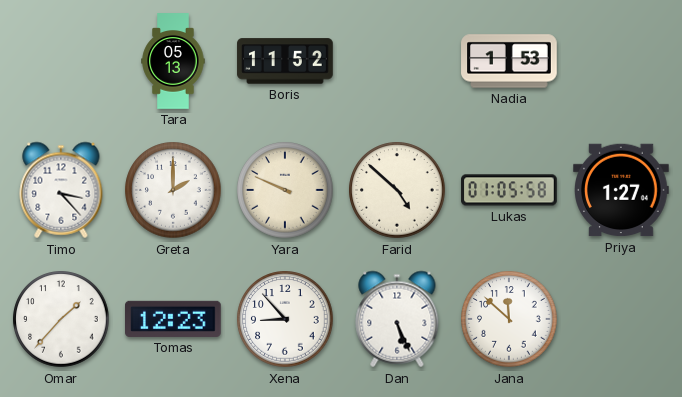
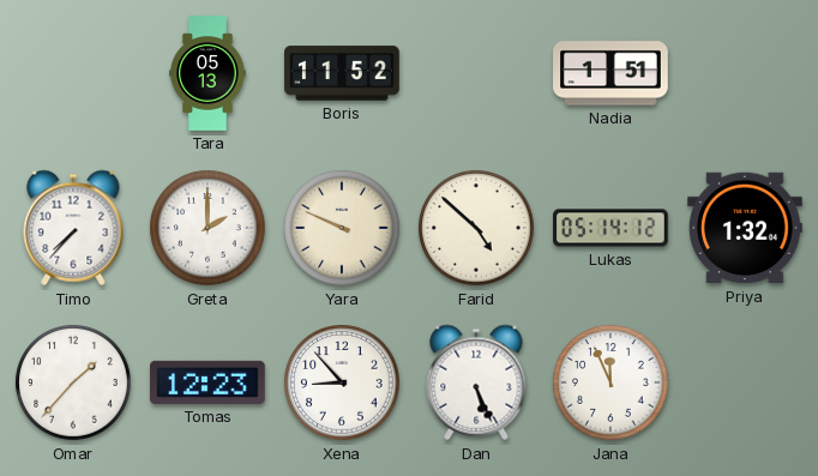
Nadia: 1:53 -> 1:51
Timo: 3:23 -> 7:37
Lukas: 01:05 -> 05:14
Priya: 1:27 -> 1:32
Jana: 11:52 -> 11:56
